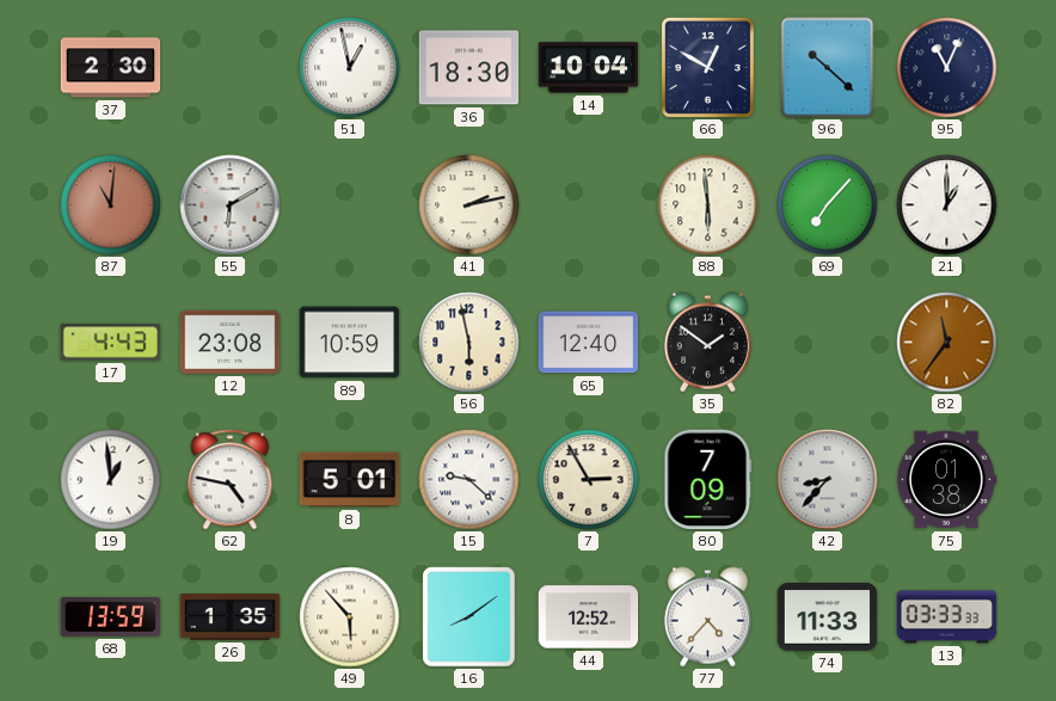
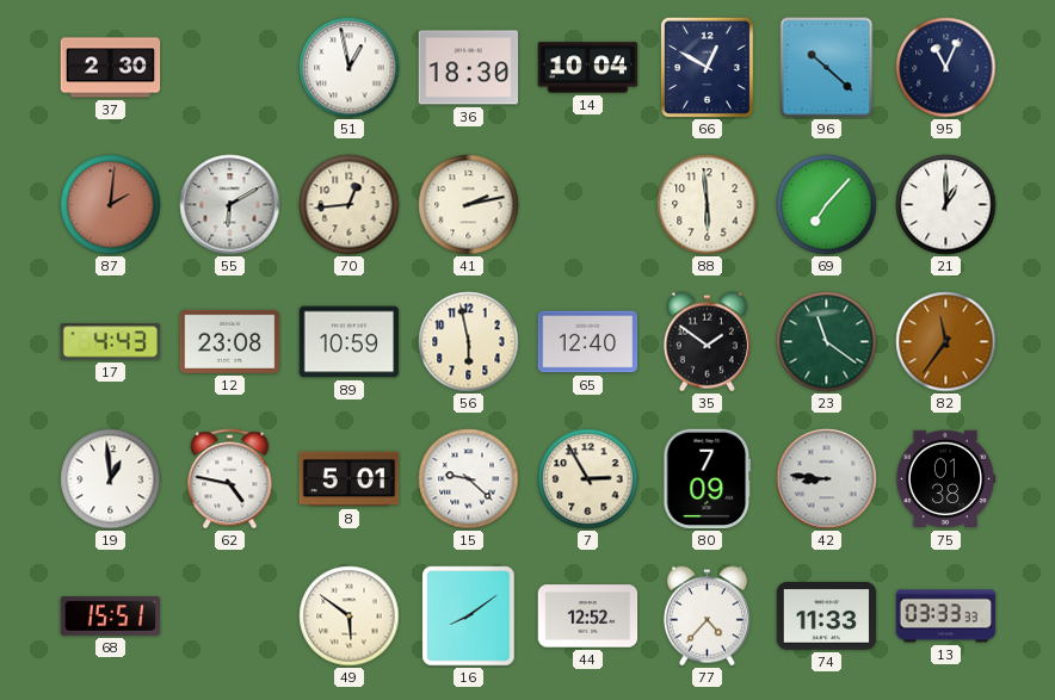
87: 11:01 -> 2:01
70: none -> 12:44
23: none -> 11:21
42: 8:37 -> 8:46
68: 13:59 -> 15:51
26: 1:35 -> none
49: 5:53 -> 5:51
